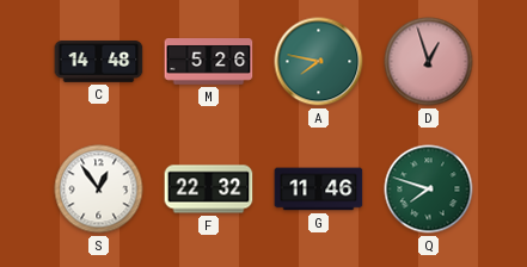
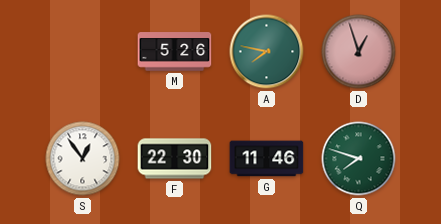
C: 14:48 -> none
F: 22:32 -> 22:30
